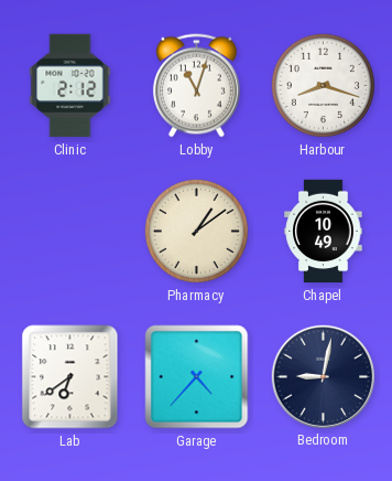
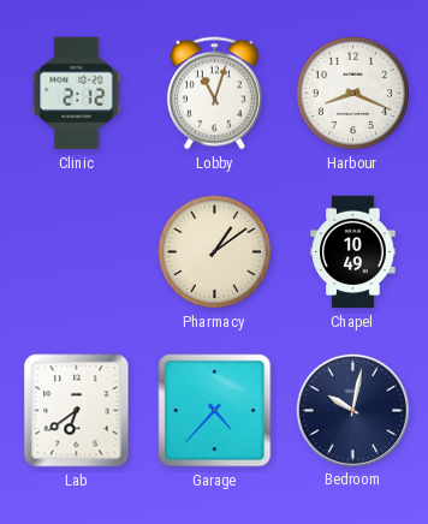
Harbour: 8:18 -> 8:19
Bedroom: 9:02 -> 10:02
